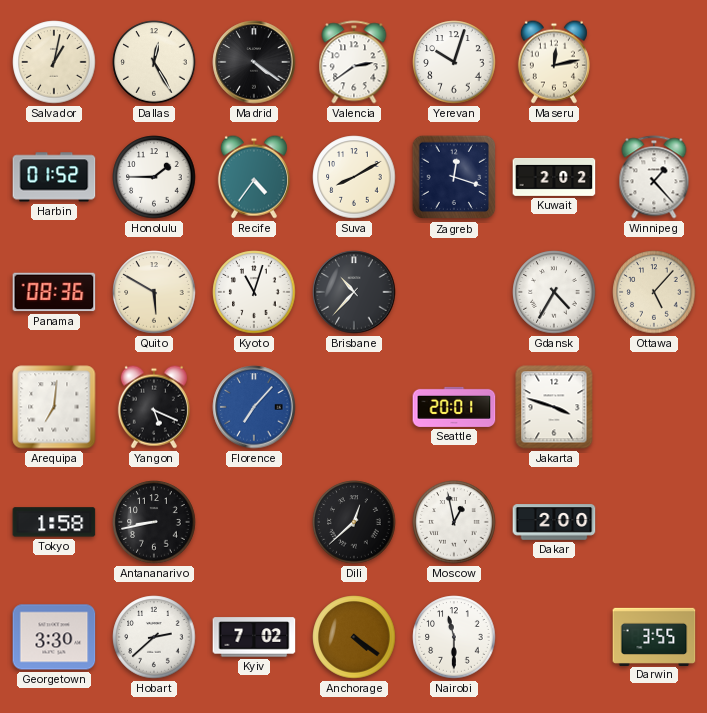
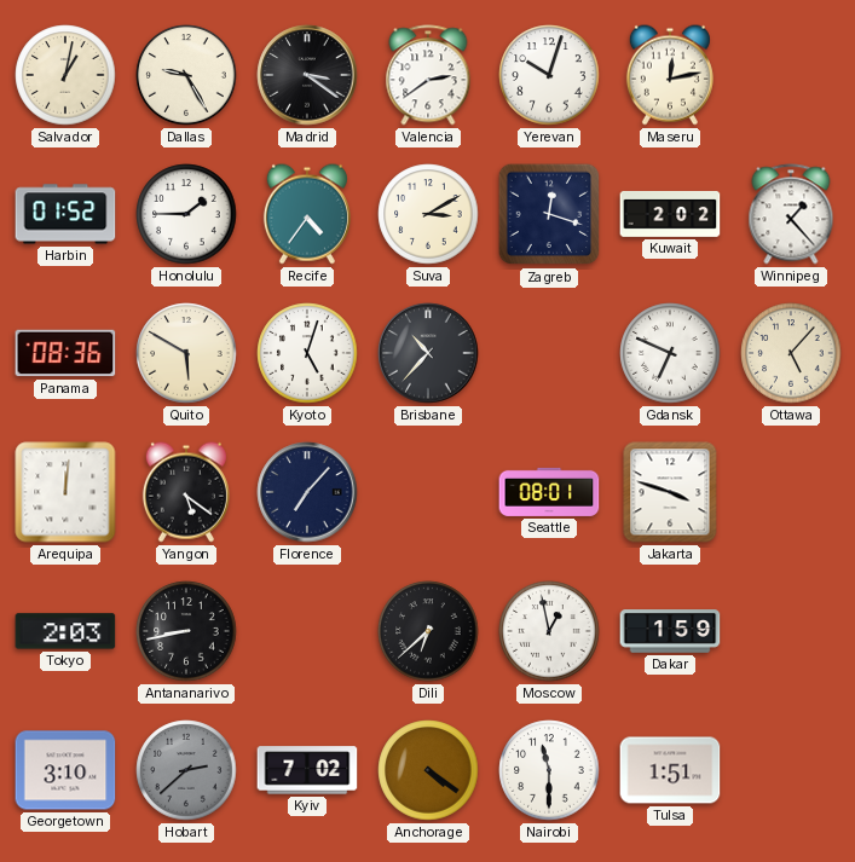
Dallas: 12:25 -> 9:25
Madrid: 4:21 -> 3:21
Suva: 8:10 -> 3:10
Kyoto: 11:03 -> 5:03
Gdansk: 4:35 -> 6:49
Arequipa: 7:01 -> 12:01
Yangon: 5:19 -> 5:21
Florence dial: blue -> navy
Seattle: 20:01 -> 08:01
Tokyo: 1:58 -> 2:03
Dili: 12:38 -> 6:38
Dakar: 2:00 -> 1:59
Georgetown: 3:30 -> 3:10
Hobart dial: white -> grey
Tulsa: none -> 1:51
Darwin: 3:55 -> none
